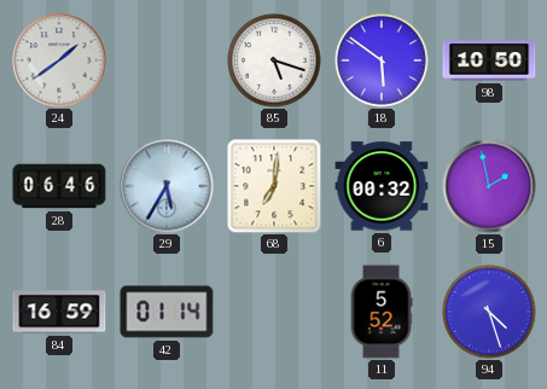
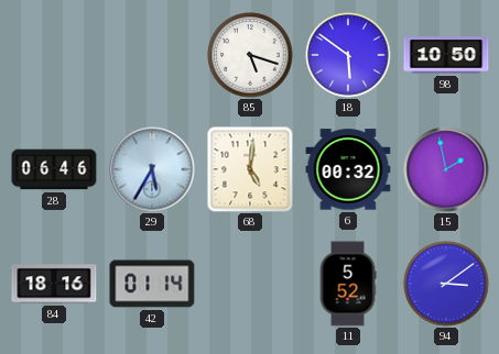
24: 1:39 -> none
68: 7:01 -> 5:01
84: 16:59 -> 18:16
94: 4:27 -> 3:09
